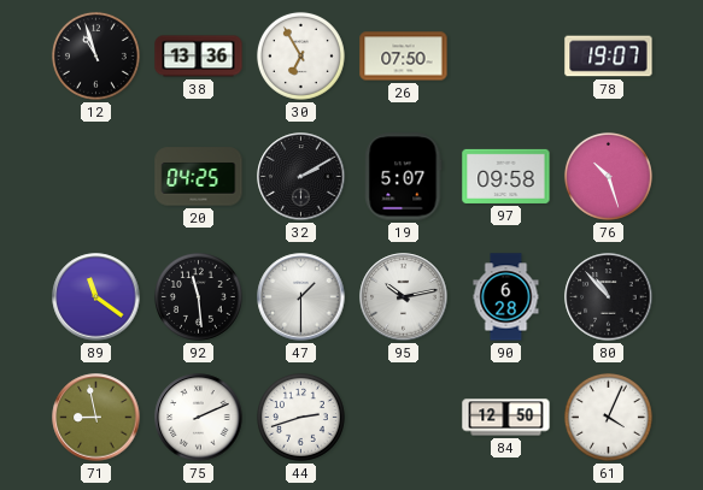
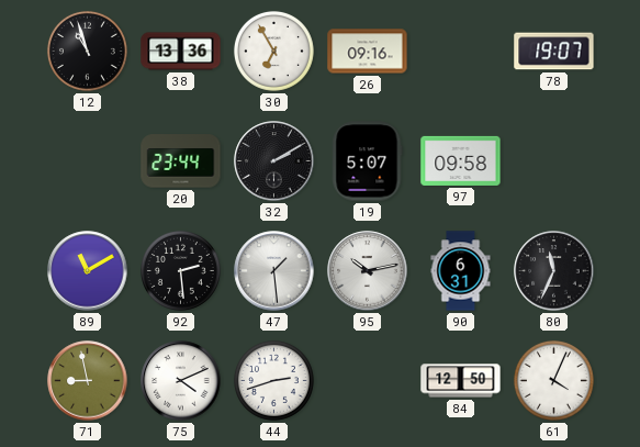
26: 07:50 -> 09:16
20: 04:25 -> 23:44
76: 10:27 -> none
89: 11:21 -> 11:10
92: 11:29 -> 2:29
47: 1:30 -> 1:29
90: 6:28 -> 6:31
80: 10:53 -> 11:34
75: 2:11 -> 4:11
